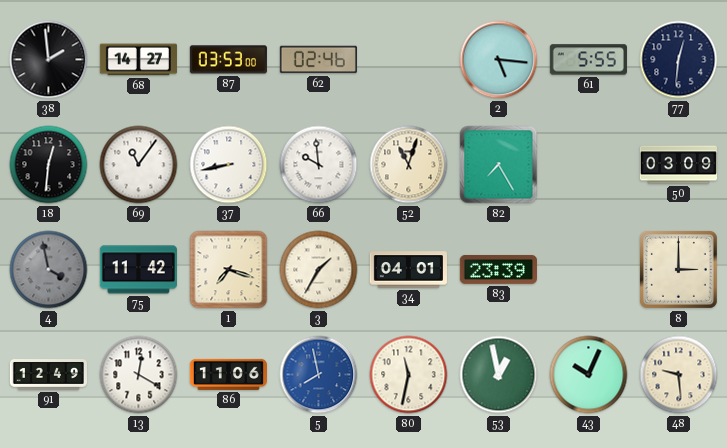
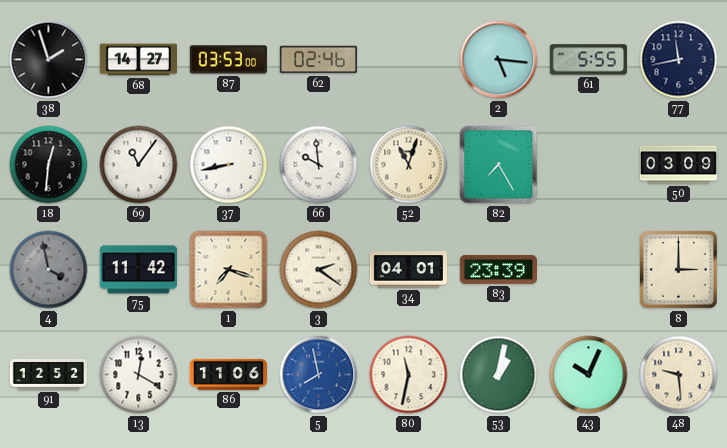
38: 1:59 -> 1:57
77: 12:31 -> 11:43
3: 1:35 -> 2:21
91: 12:49 -> 12:52
53: 12:58 -> 1:02
